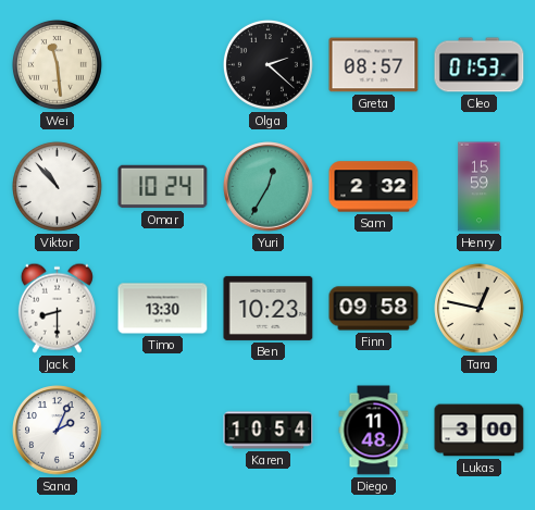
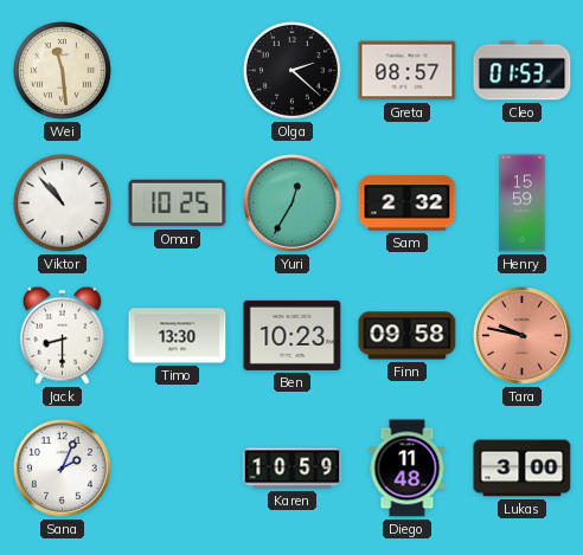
Omar: 10:24 -> 10:25
Tara: 12:47 -> 9:47
Tara dial: cream -> salmon
Karen: 10:54 -> 10:59
